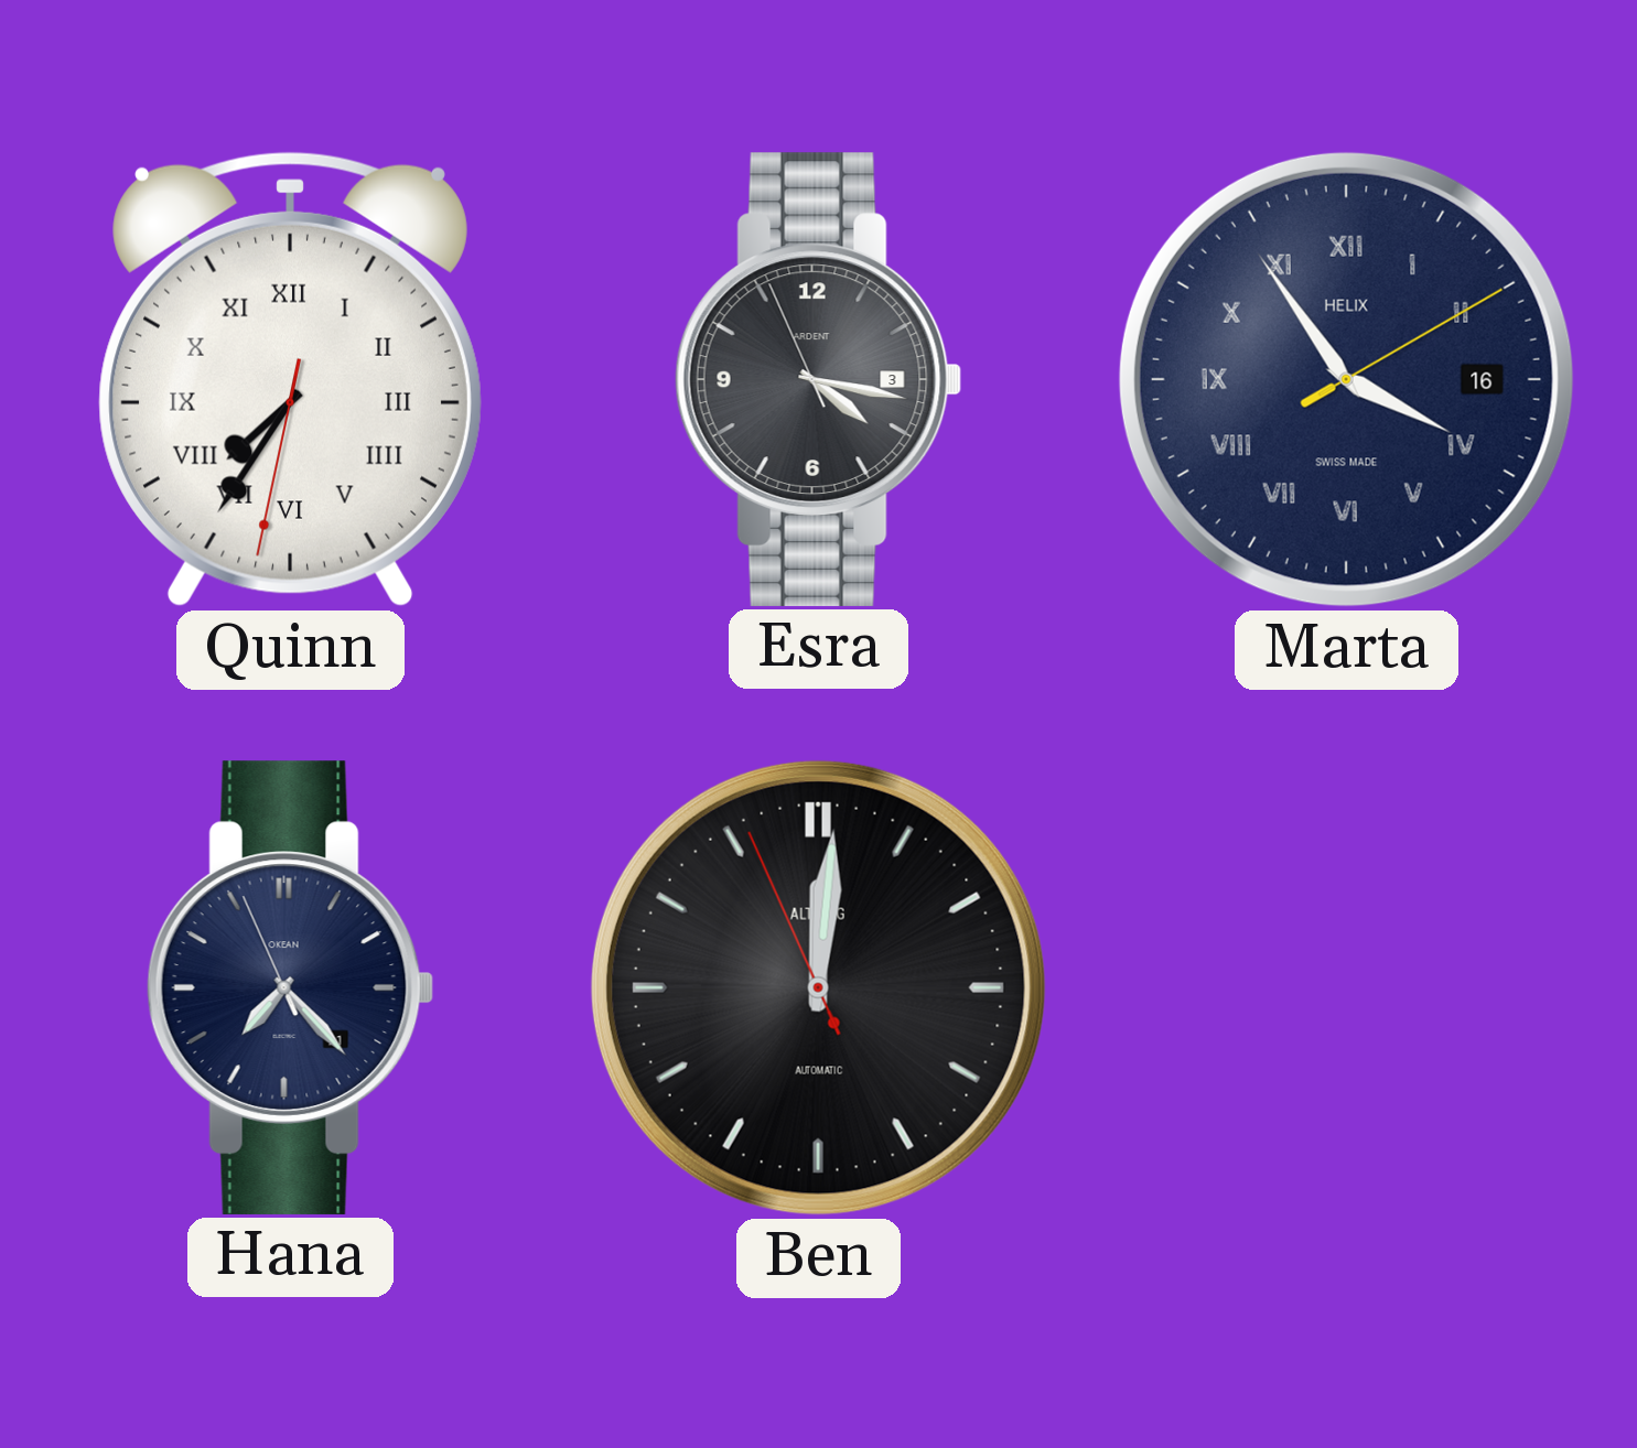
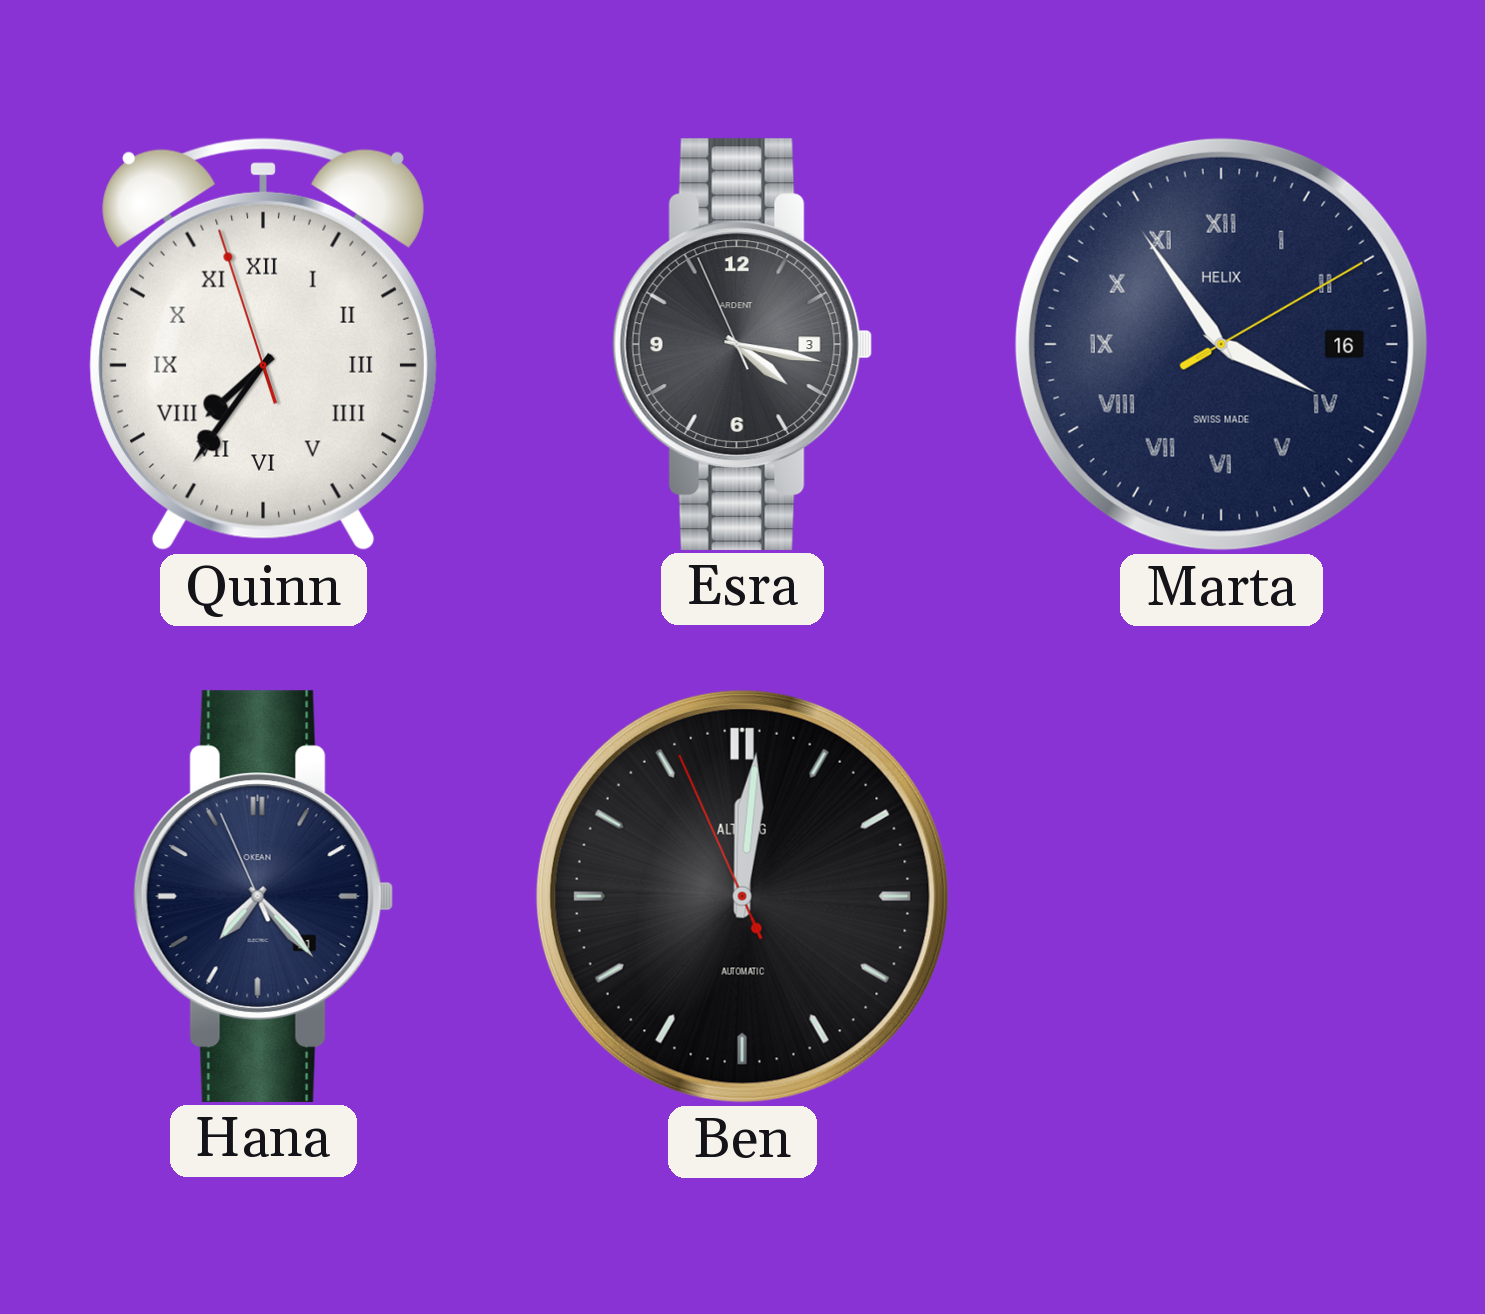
Quinn: 7:35:32 -> 7:35:57
